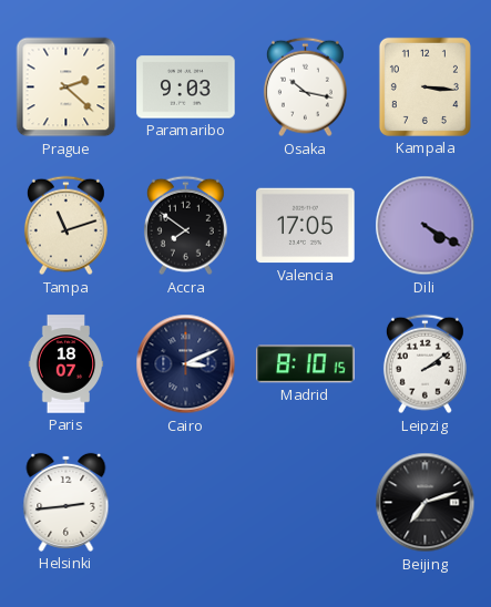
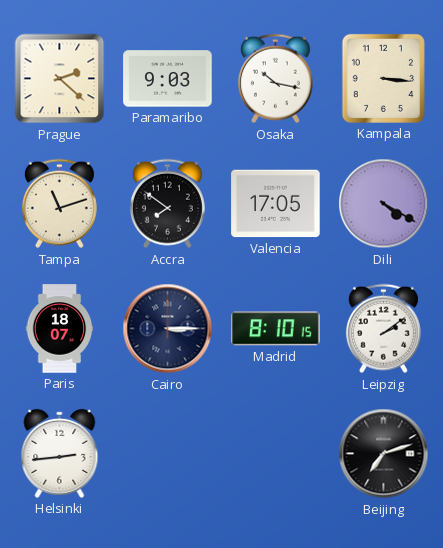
Cairo: 3:11 -> 3:15
